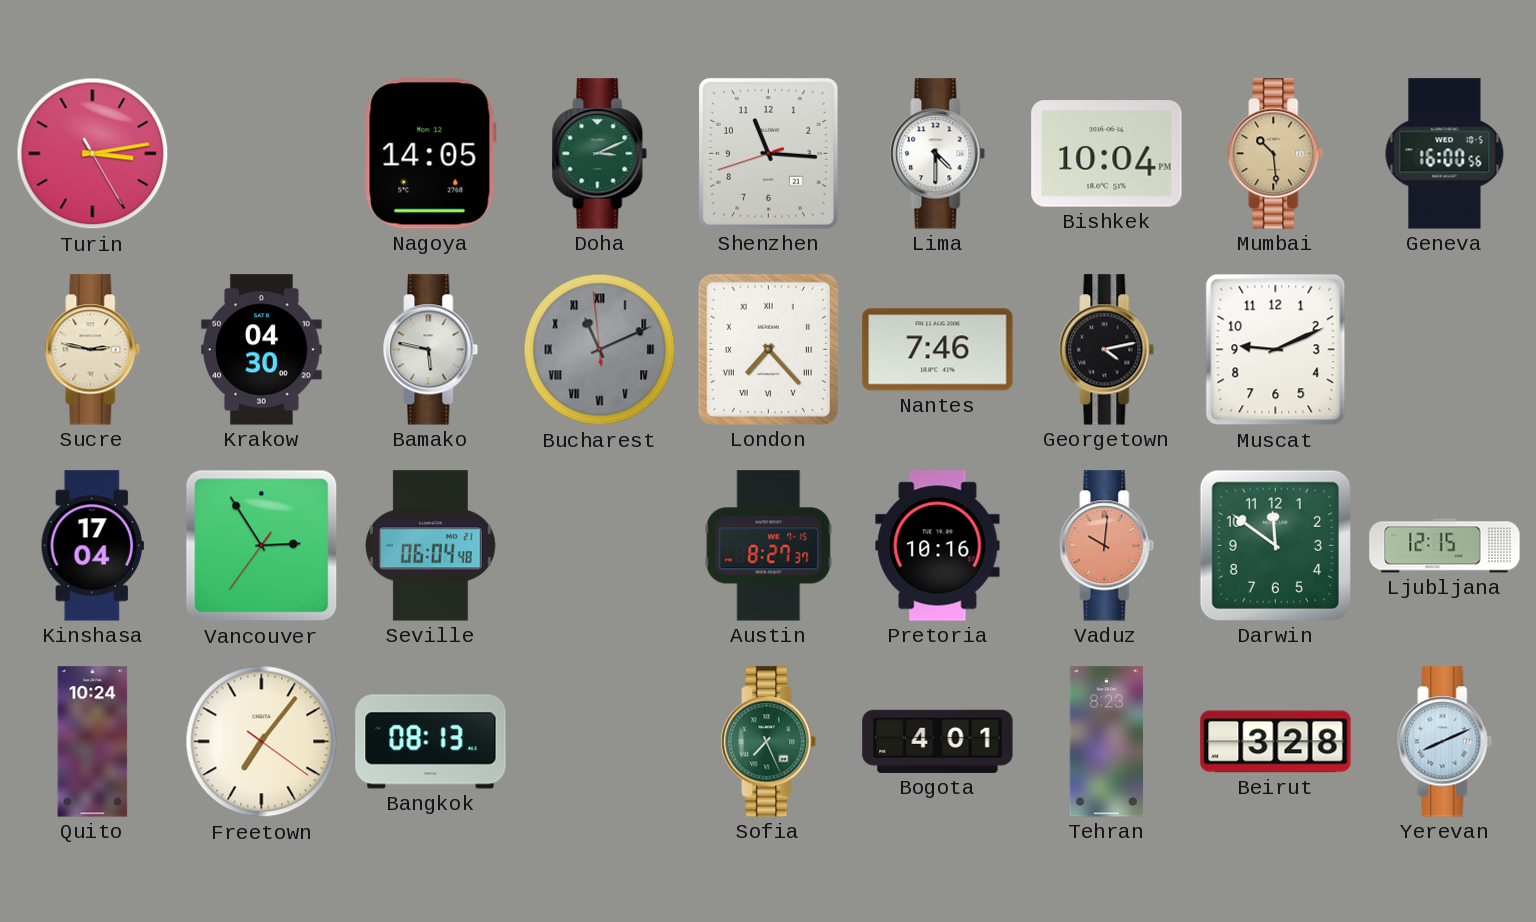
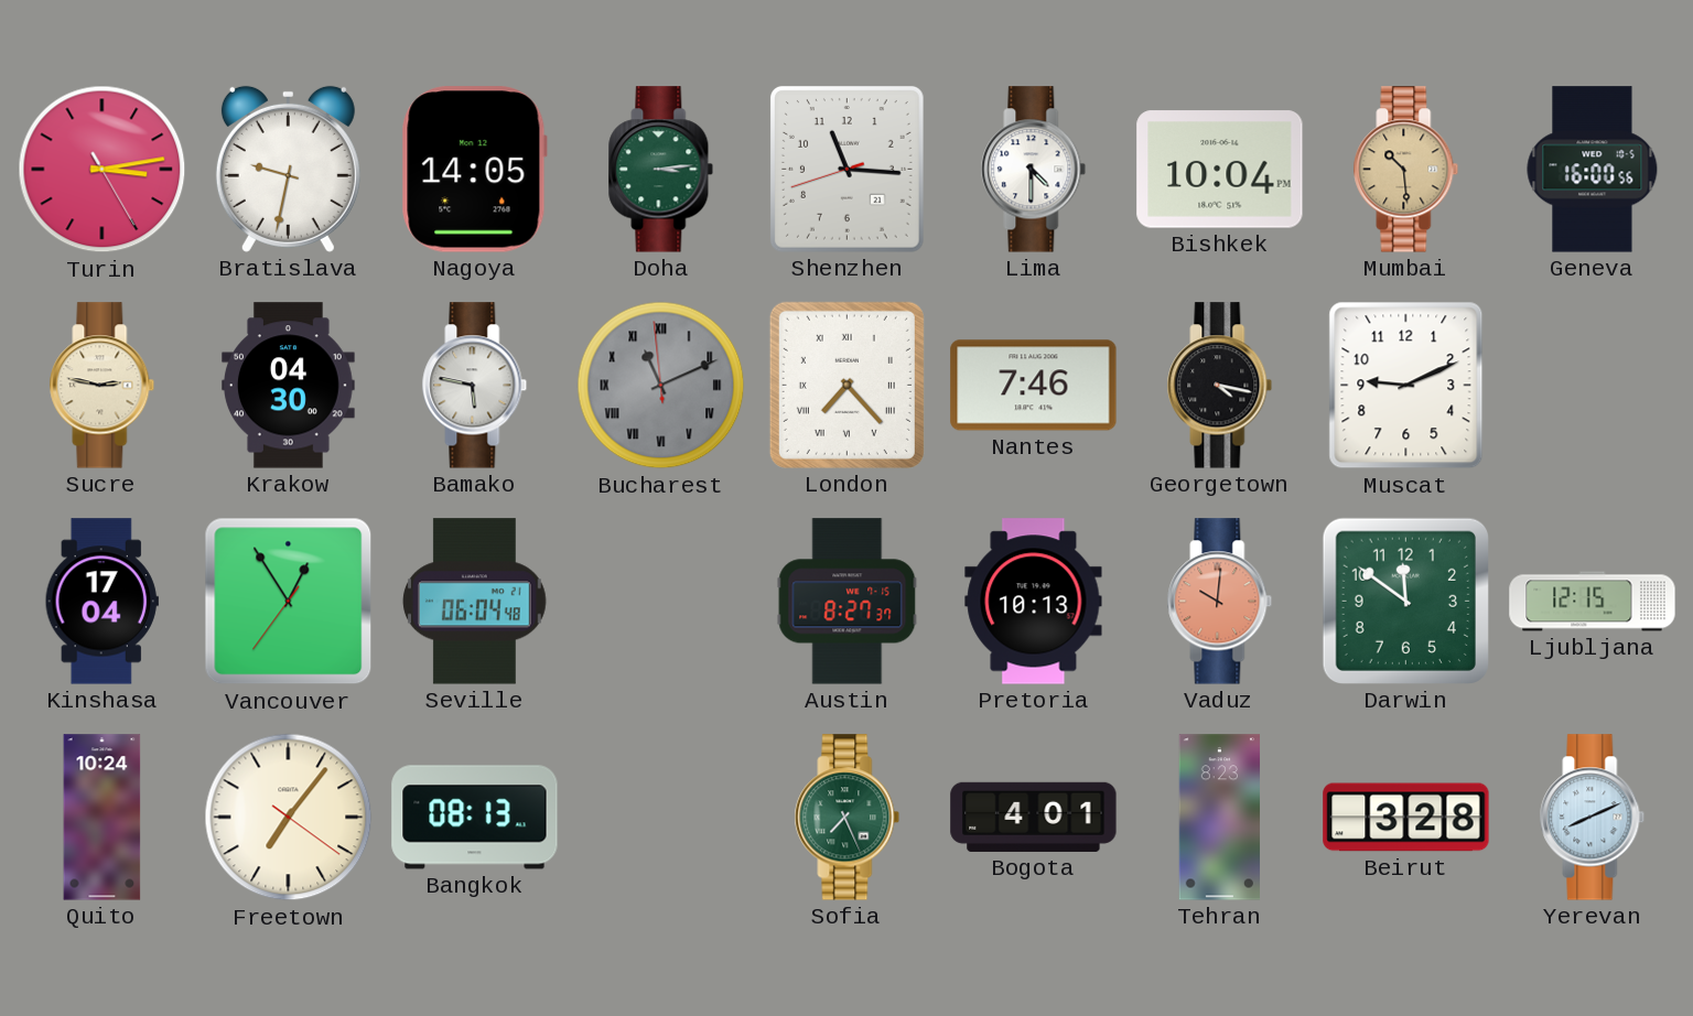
Bratislava: none -> 9:32
Doha: 3:11 -> 3:14
Georgetown: 4:13 -> 4:17
Vancouver: 2:54 -> 12:54
Pretoria: 10:16 -> 10:13
